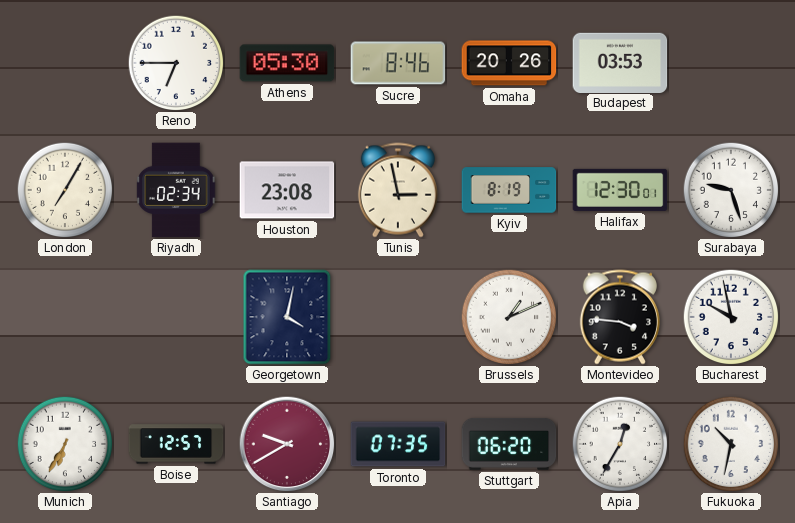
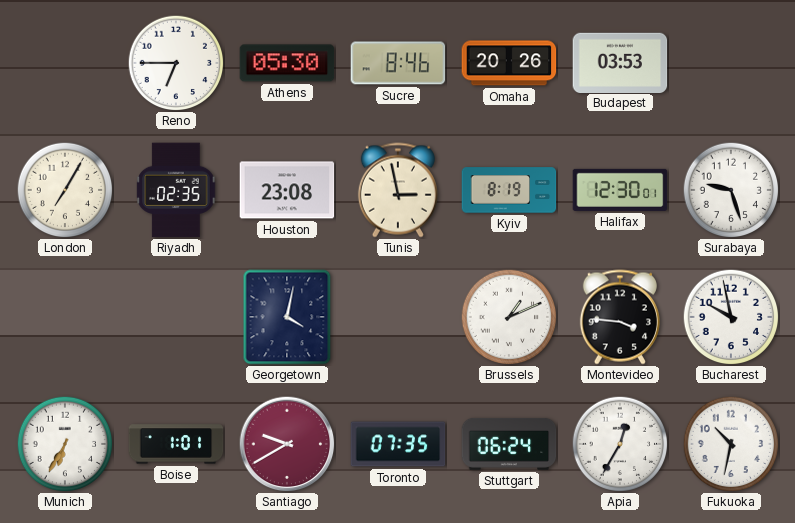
Riyadh: 02:34 -> 02:35
Boise: 12:57 -> 1:01
Stuttgart: 06:20 -> 06:24
